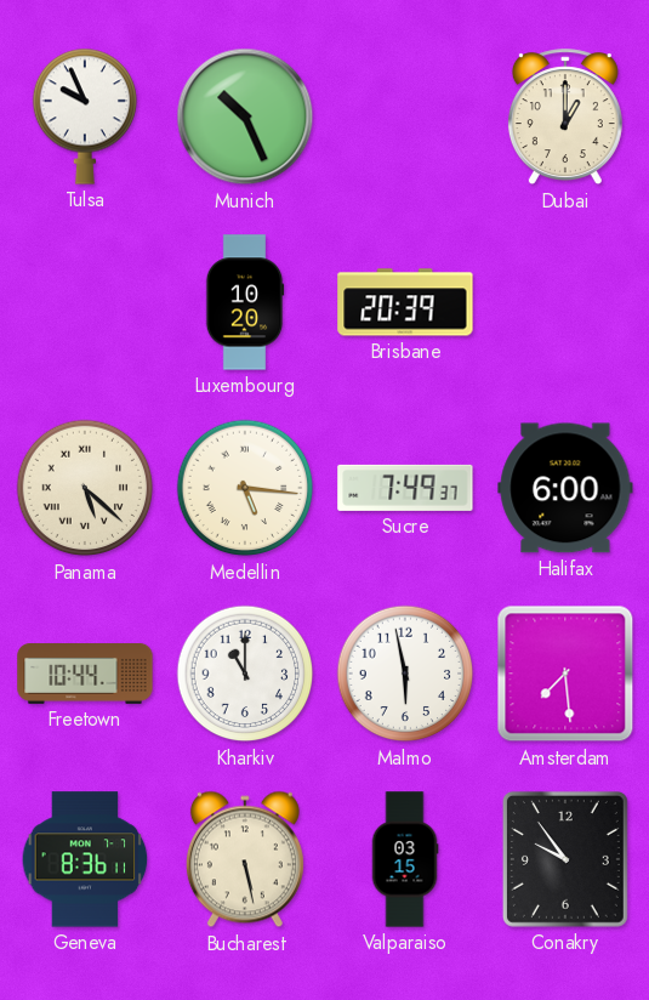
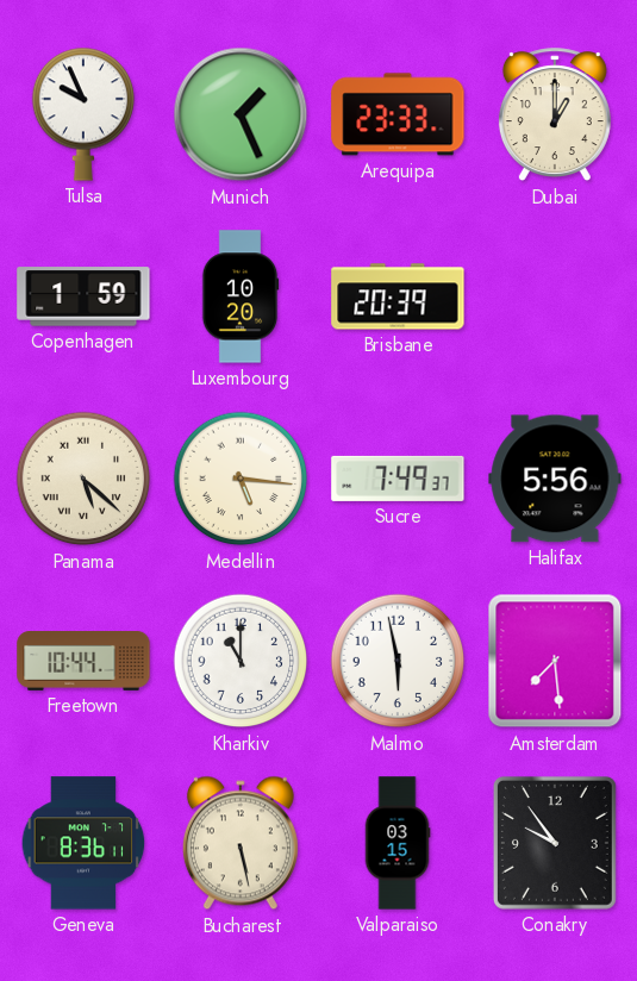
Munich: 10:26 -> 1:26
Arequipa: none -> 23:33
Copenhagen: none -> 1:59
Halifax: 6:00 -> 5:56
